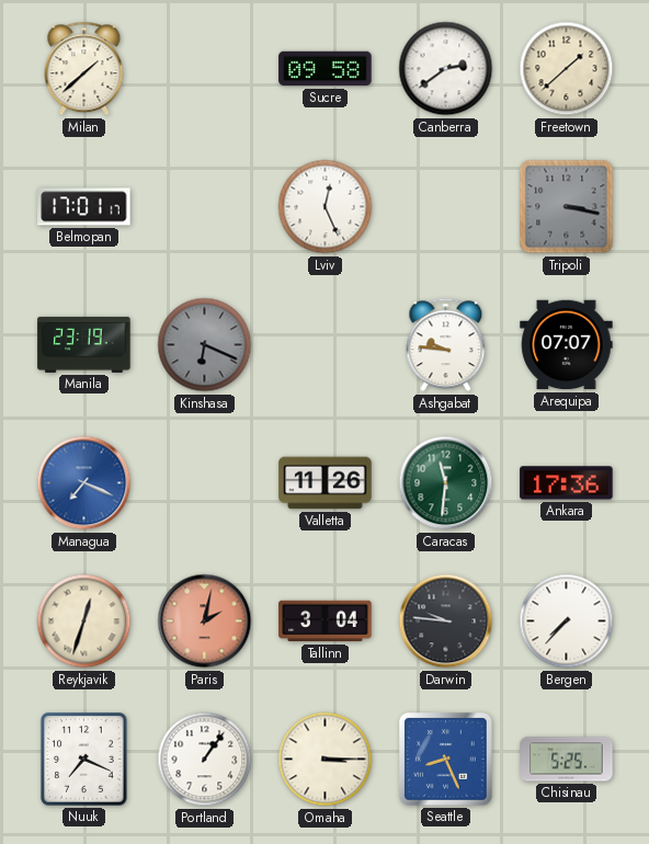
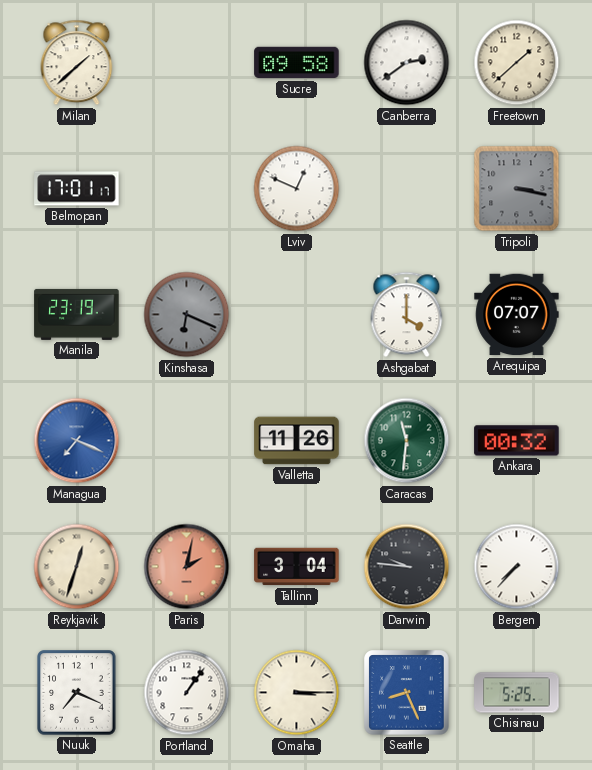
Lviv: 12:26 -> 12:49
Ashgabat: 9:46 -> 4:00
Ankara: 17:36 -> 00:32
